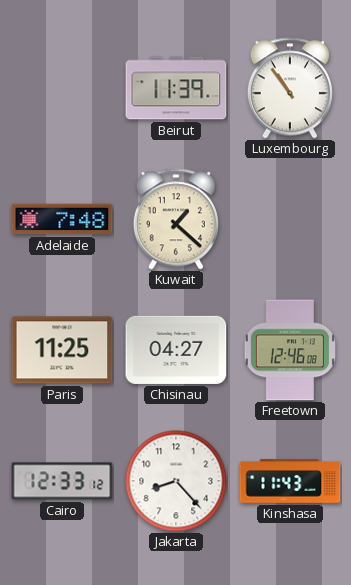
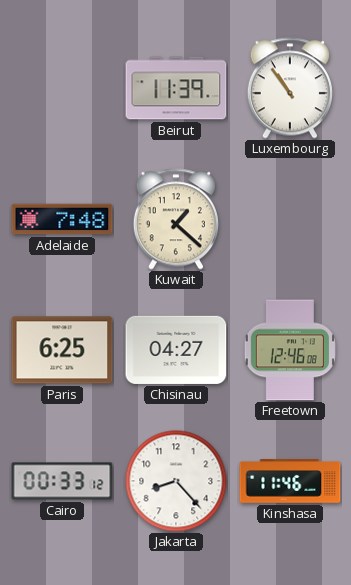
Paris: 11:25 -> 6:25
Cairo: 12:33 -> 00:33
Kinshasa: 11:43 -> 11:46
